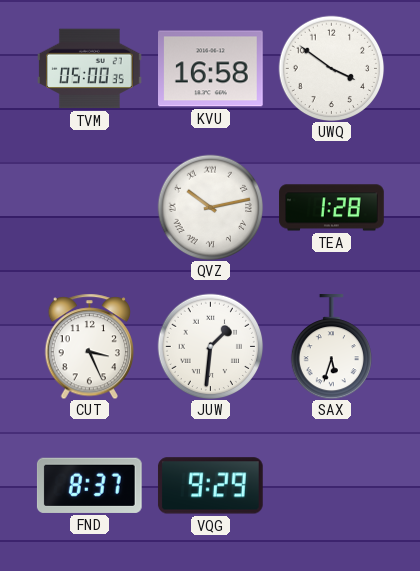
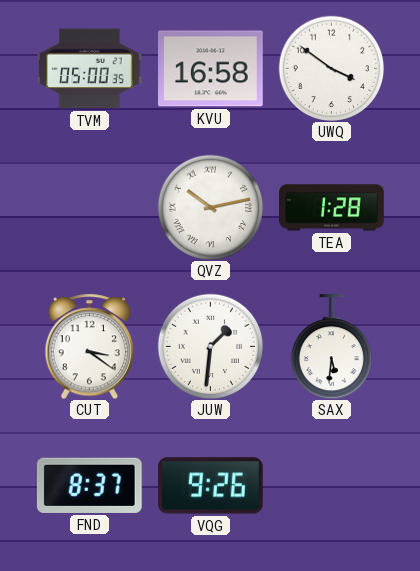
CUT: 3:26 -> 3:21
SAX: 5:33 -> 5:31
VQG: 9:29 -> 9:26
